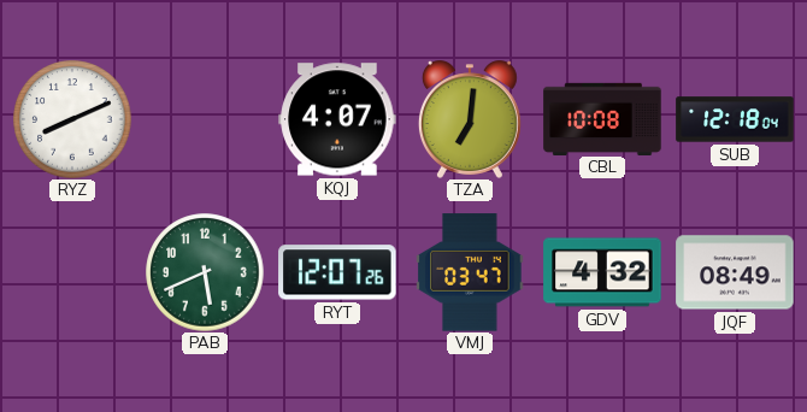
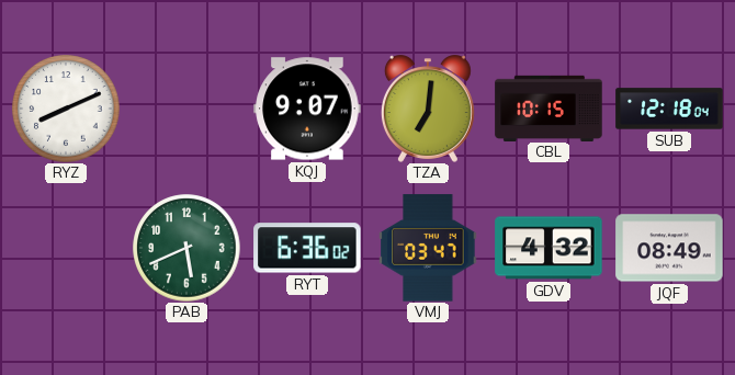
KQJ: 4:07 -> 9:07
CBL: 10:08 -> 10:15
RYT: 12:07 -> 6:36
